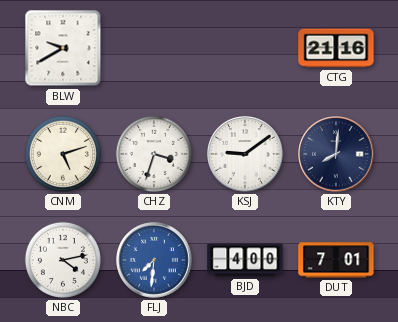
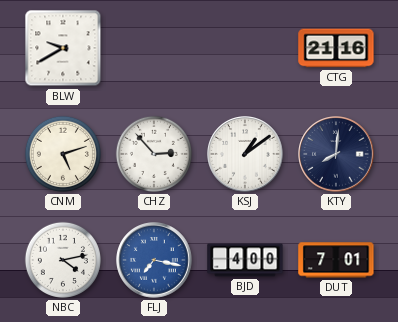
CHZ: 3:33 -> 2:53
KSJ: 9:09 -> 1:09
FLJ: 7:31 -> 7:17
